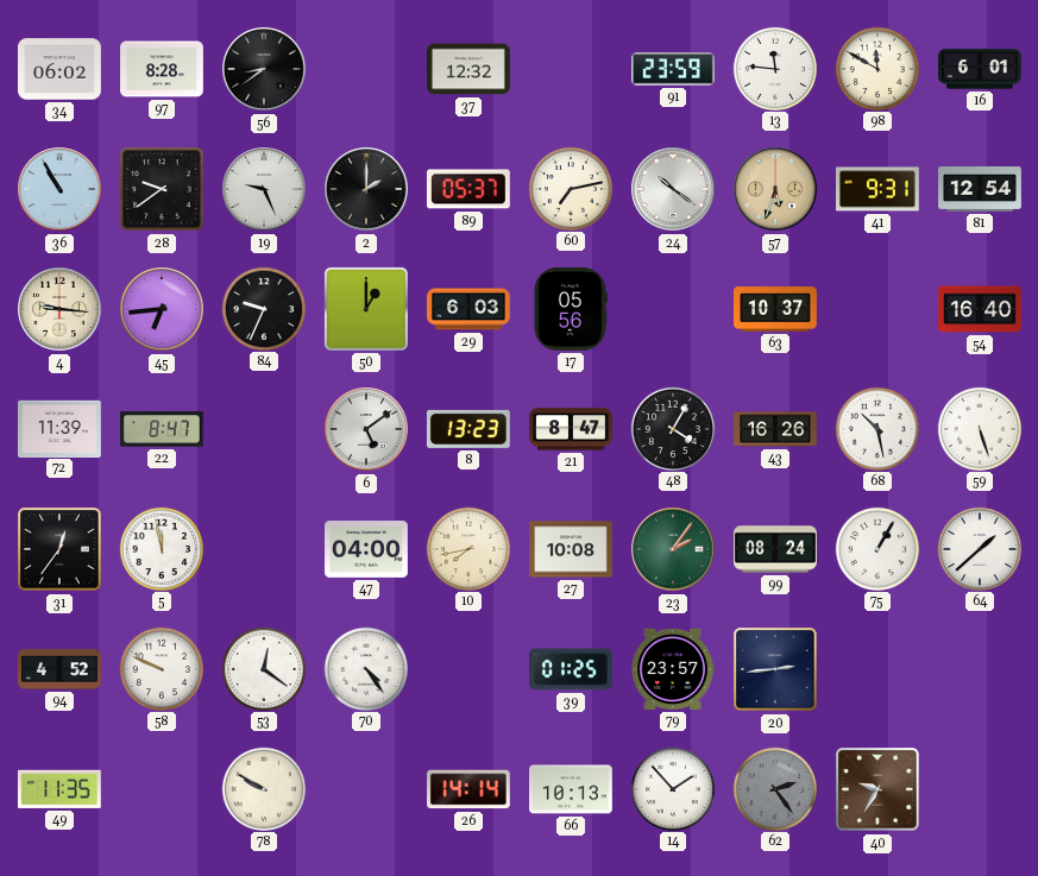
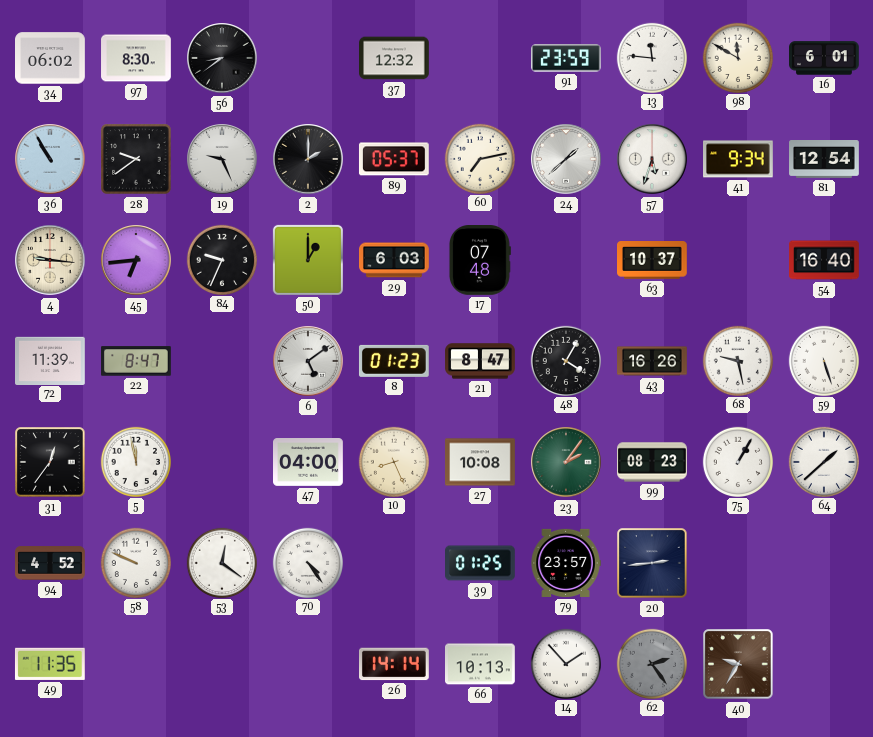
97: 8:28 -> 8:30
24: 10:21 -> 1:38
57 dial: champagne -> white
41: 9:31 -> 9:34
17: 05:56 -> 07:48
8: 13:23 -> 01:23
68: 10:28 -> 9:28
10: 7:43 -> 8:26
99: 08:24 -> 08:23
78: 9:50 -> none
